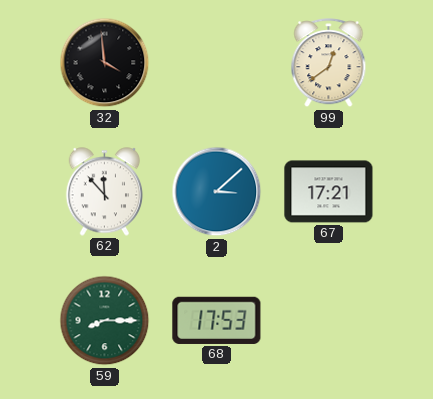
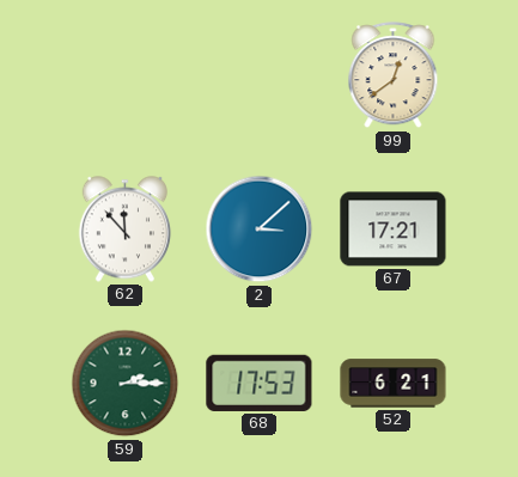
32: 3:59 -> none
59: 8:15 -> 2:15
52: none -> 6:21
